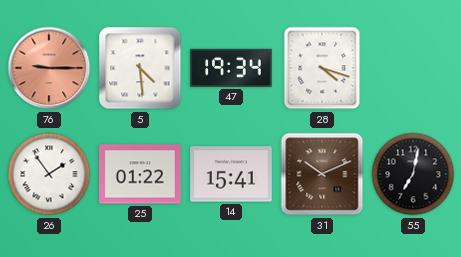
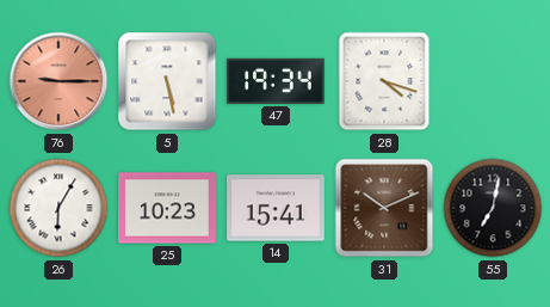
5: 4:29 -> 5:28
26: 1:54 -> 6:05
25: 01:22 -> 10:23
